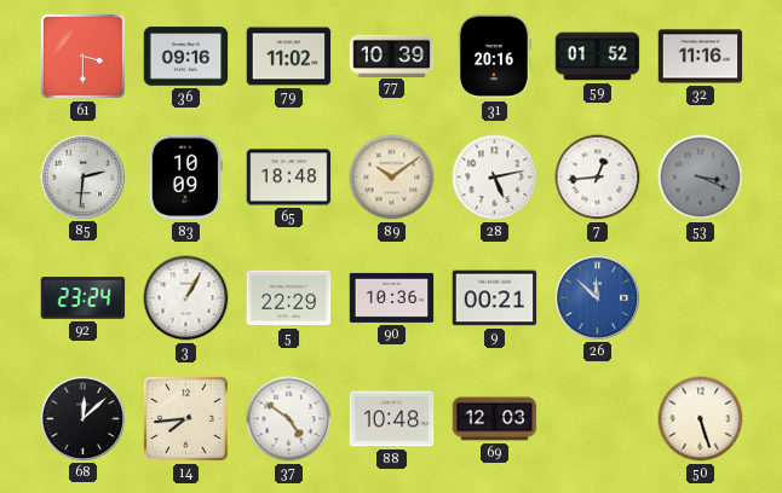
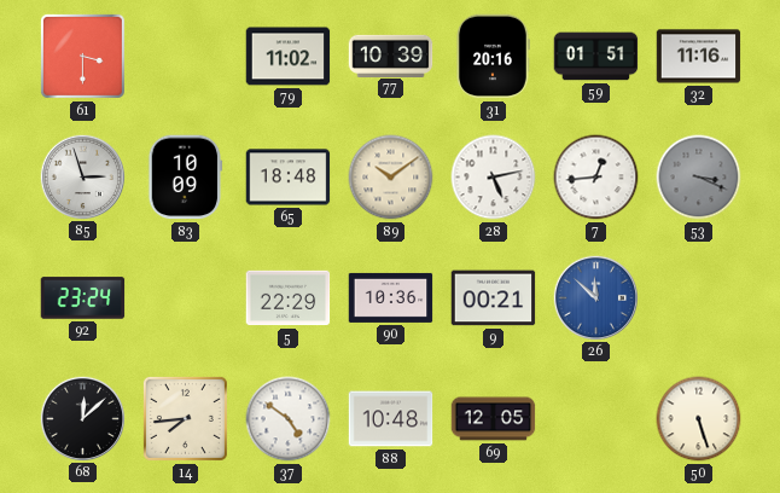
36: 09:16 -> none
59: 01:52 -> 01:51
85: 2:31 -> 2:57
3: 1:05 -> none
69: 12:03 -> 12:05
